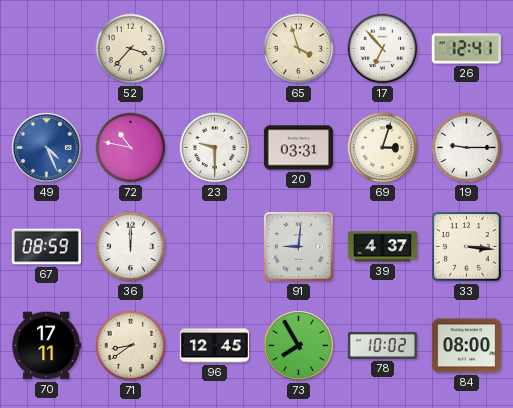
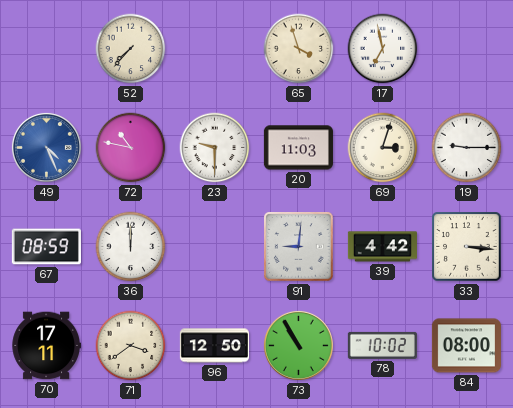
52: 3:37 -> 7:37
17: 6:53 -> 6:58
26: 12:41 -> none
20: 03:31 -> 11:03
39: 4:37 -> 4:42
71: 8:39 -> 3:39
96: 12:45 -> 12:50
73: 7:55 -> 10:55
